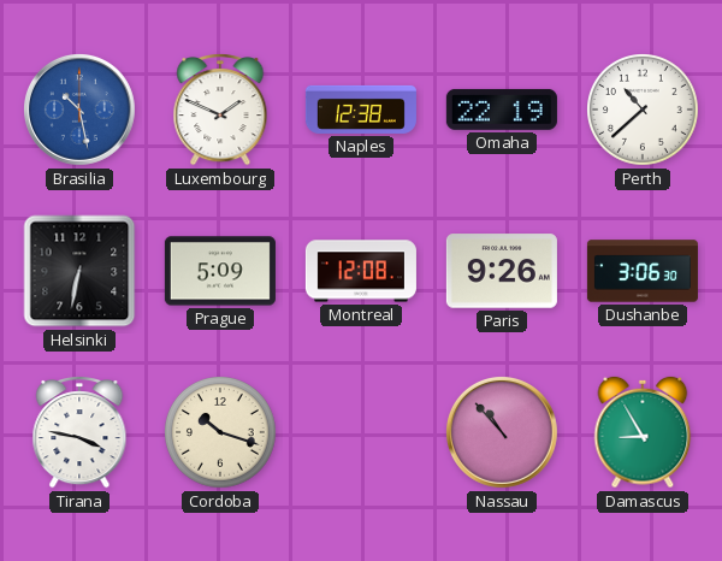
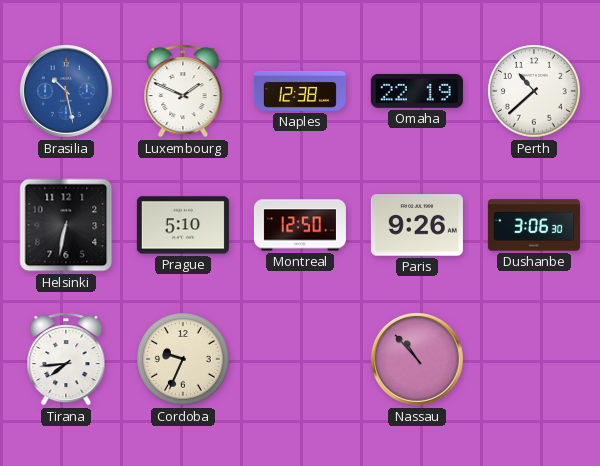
Prague: 5:09 -> 5:10
Montreal: 12:08 -> 12:50
Tirana: 3:47 -> 7:44
Cordoba: 10:18 -> 9:34
Damascus: 8:55 -> none
